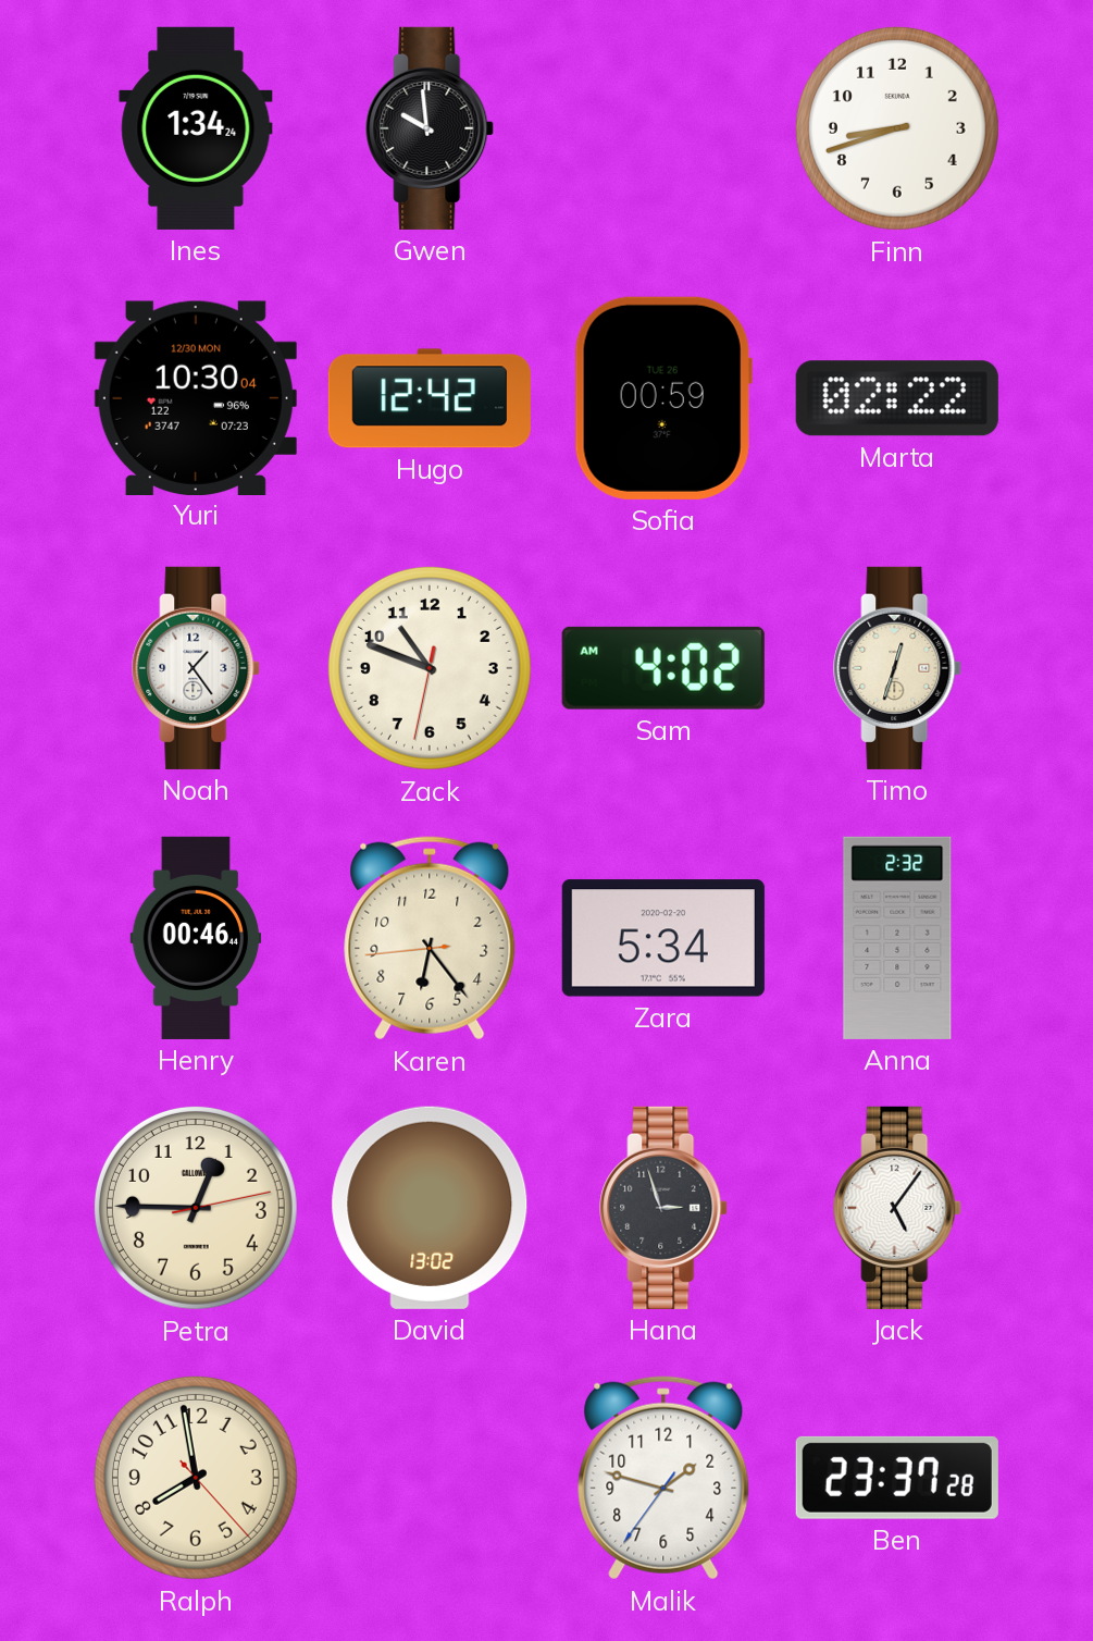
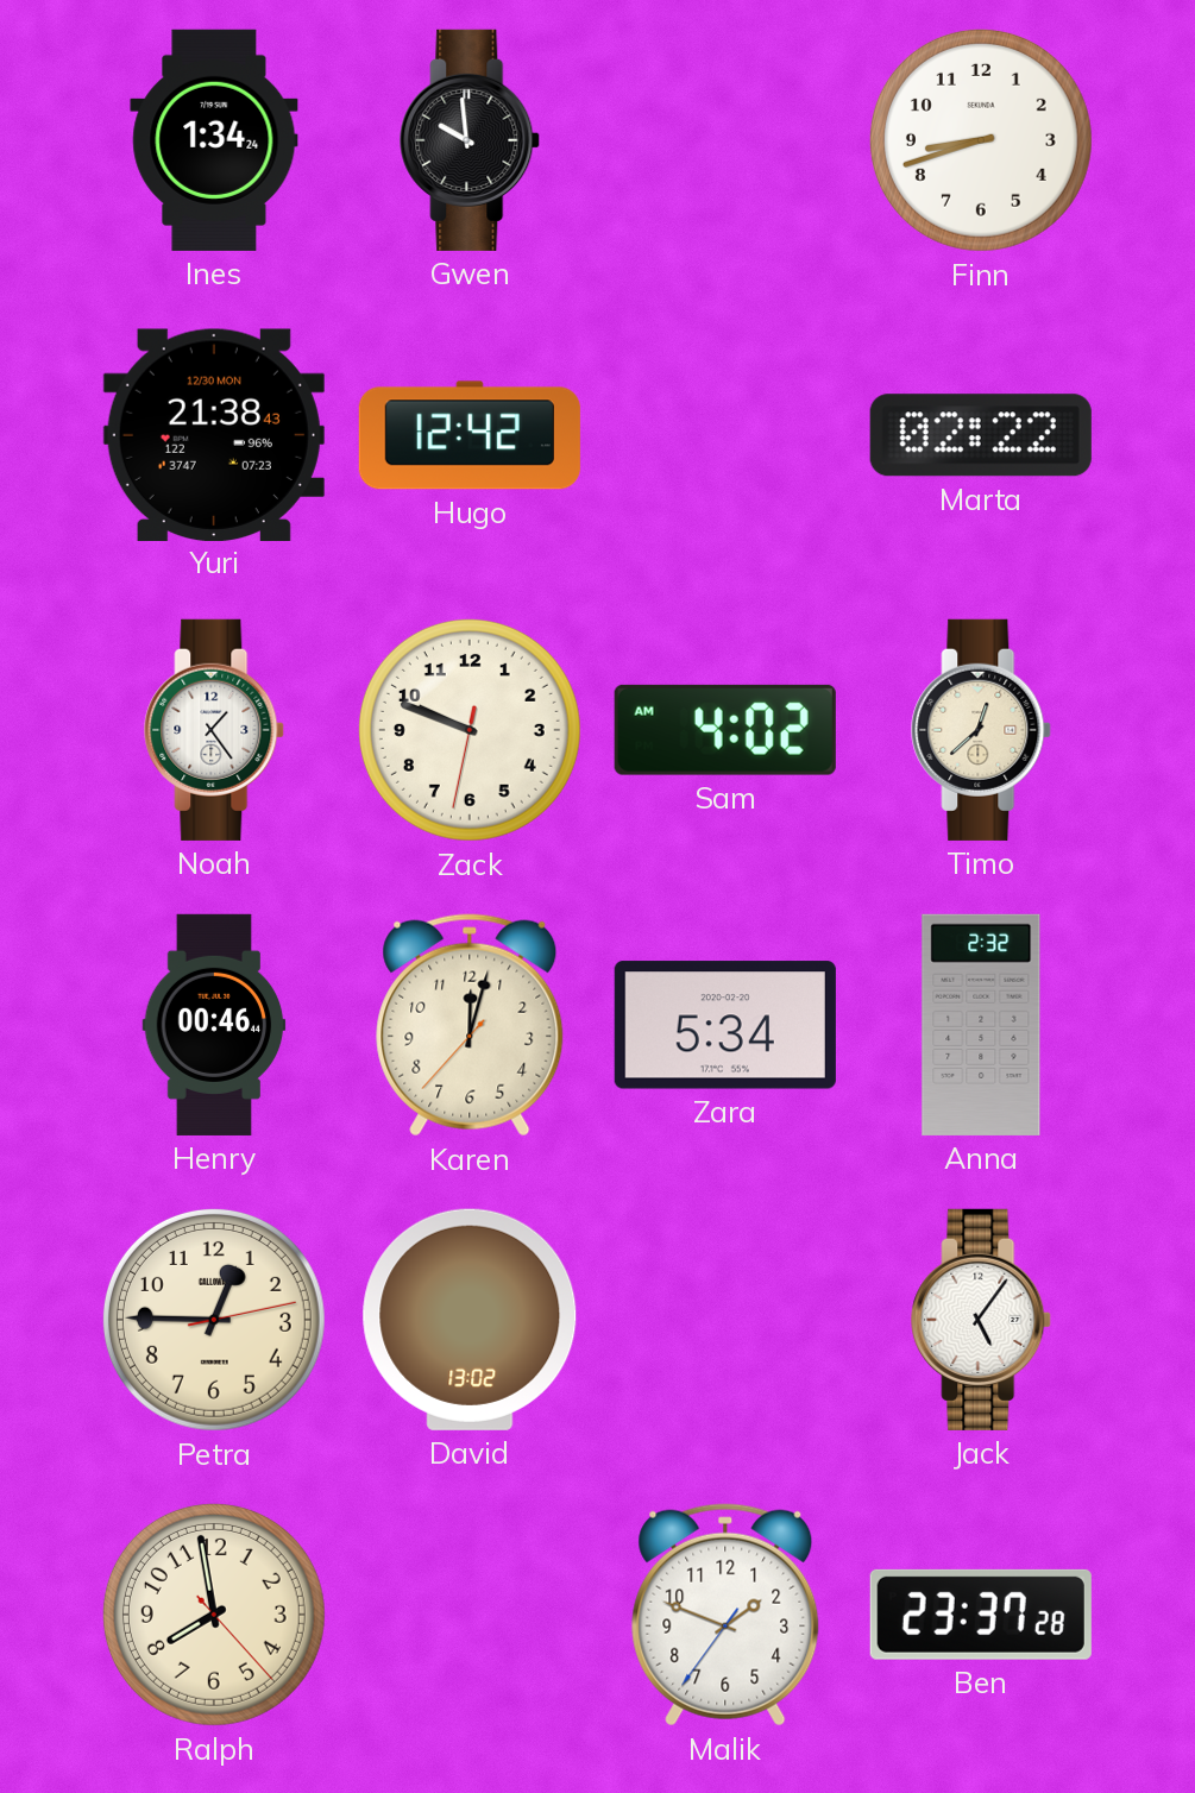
Yuri: 10:30 -> 21:38
Sofia: 00:59 -> none
Zack: 10:48 -> 9:48
Timo: 12:33 -> 12:38
Karen: 6:23 -> 12:02
Hana: 2:57 -> none
Malik: 1:47 -> 1:48
